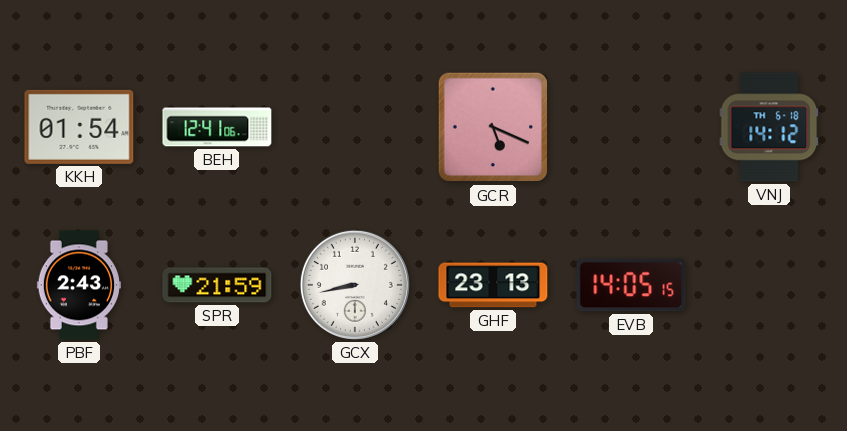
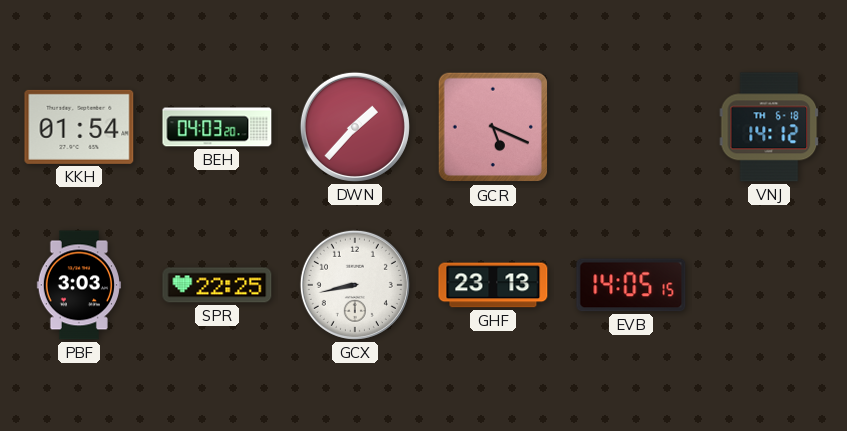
BEH: 12:41 -> 04:03
DWN: none -> 1:37
PBF: 2:43 -> 3:03
SPR: 21:59 -> 22:25
